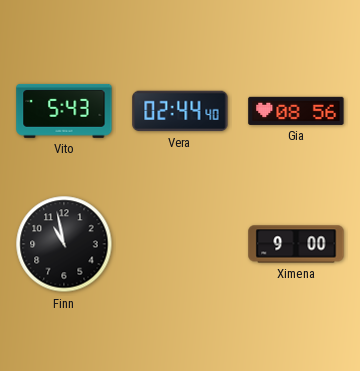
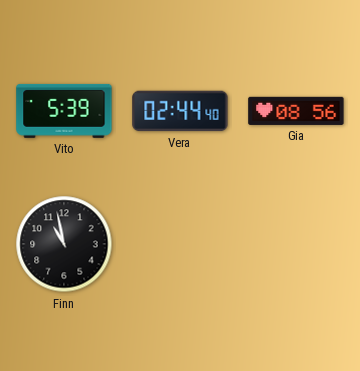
Vito: 5:43 -> 5:39
Ximena: 9:00 -> none
